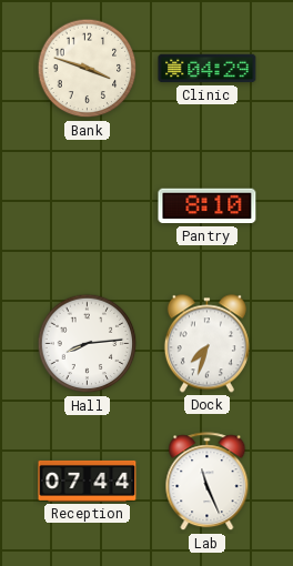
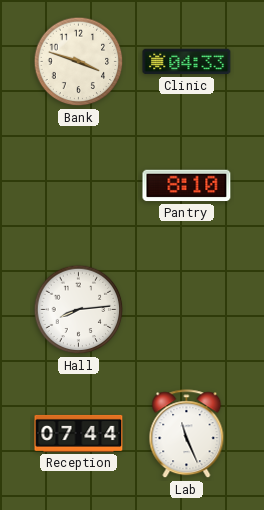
Clinic: 04:29 -> 04:33
Dock: 7:33 -> none
